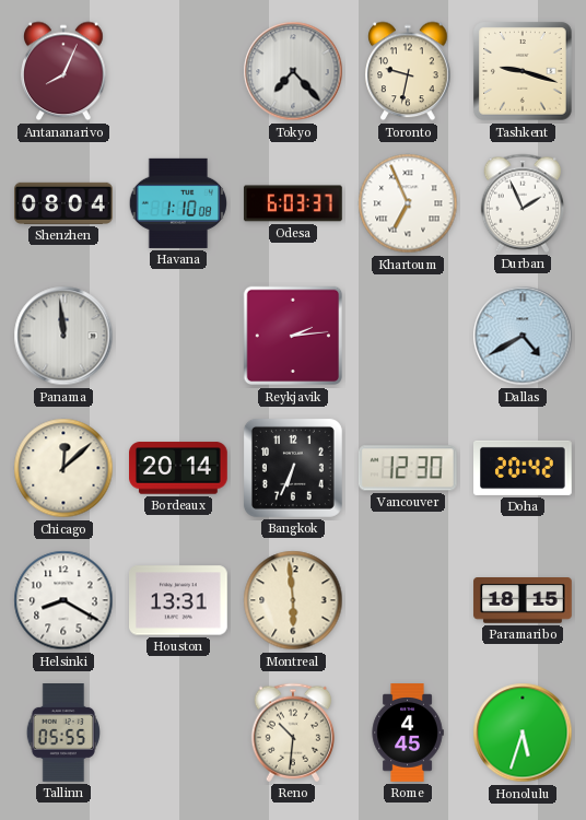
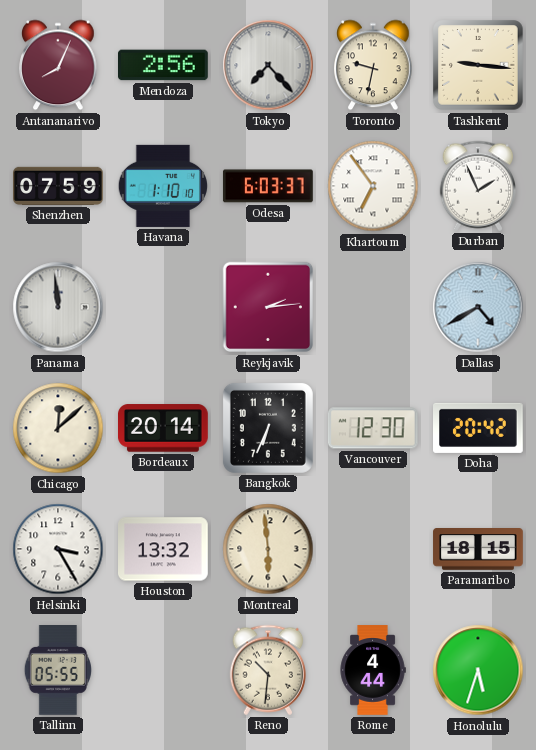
Mendoza: none -> 2:56
Tashkent: 9:18 -> 9:16
Shenzhen: 08:04 -> 07:59
Havana: 1:10:08 -> 1:10:10
Khartoum: 6:56 -> 6:54
Helsinki: 8:20 -> 3:25
Houston: 13:31 -> 13:32
Rome: 4:45 -> 4:44
